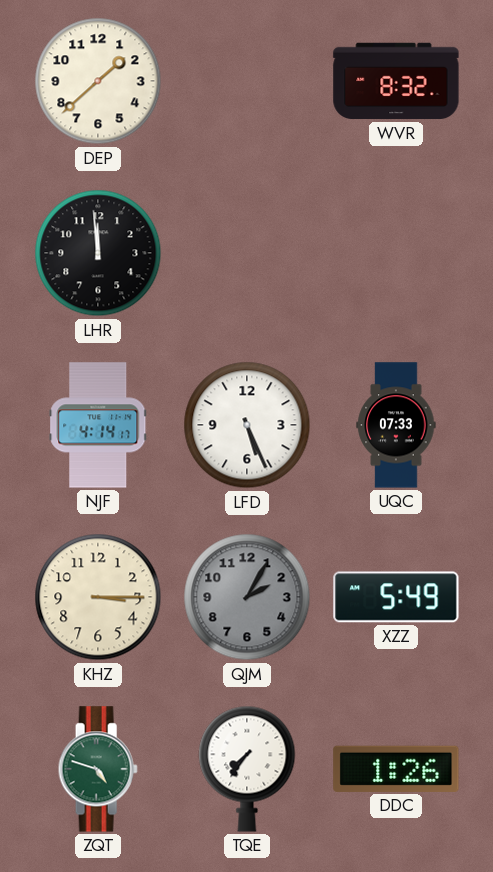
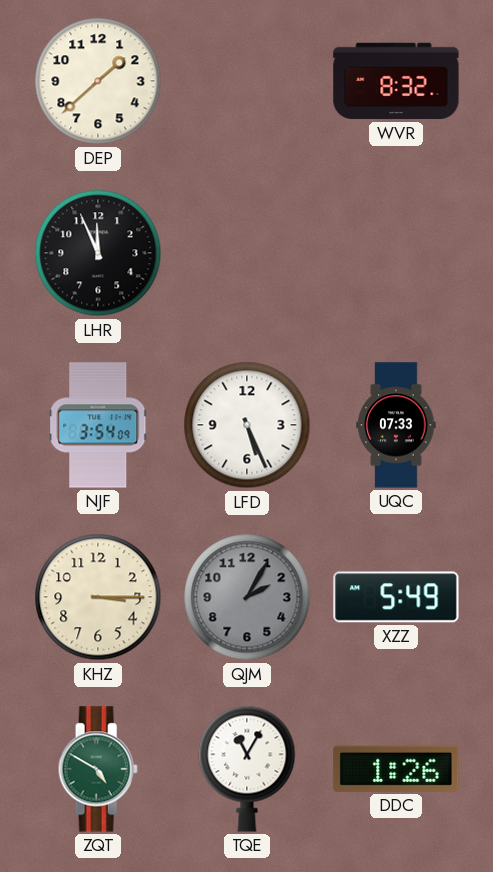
LHR: 11:59 -> 11:56
NJF: 4:14 -> 3:54
ZQT: 4:48 -> 4:50
TQE: 7:36 -> 11:05
